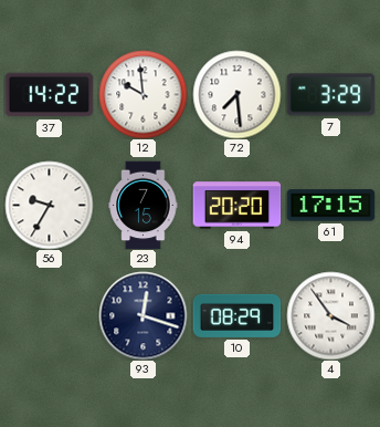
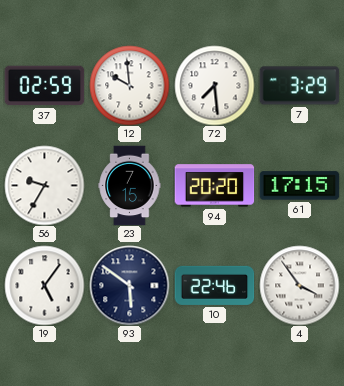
37: 14:22 -> 02:59
19: none -> 5:06
93: 12:18 -> 5:51
10: 08:29 -> 22:46
